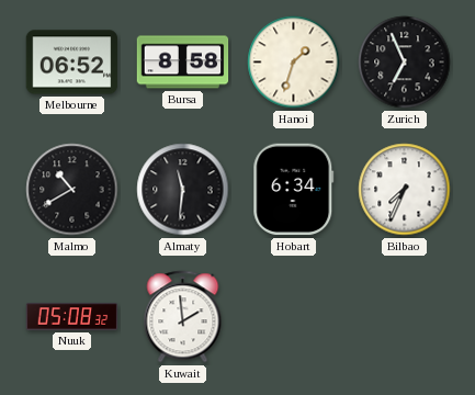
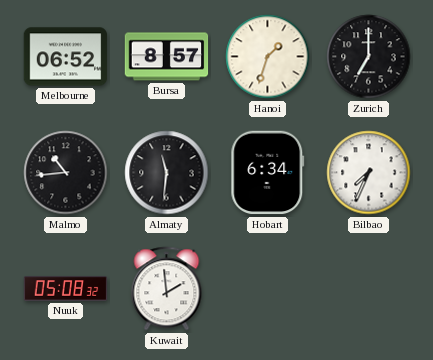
Bursa: 8:58 -> 8:57
Zurich: 6:56 -> 7:00
Malmo: 10:40 -> 10:44
